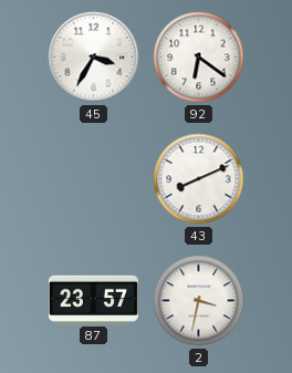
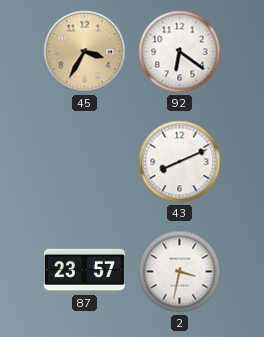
45 dial: white -> champagne
